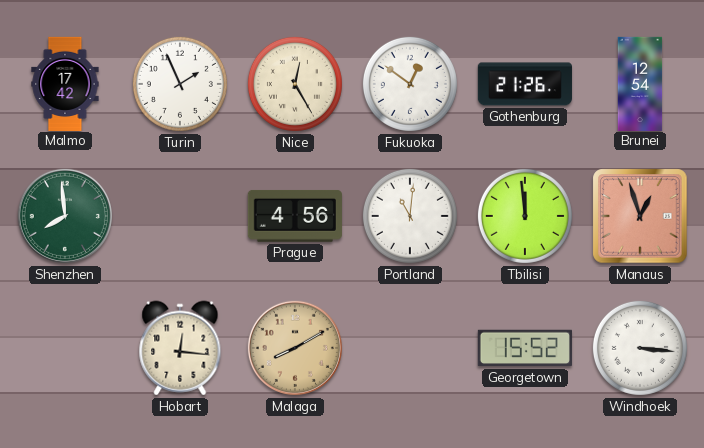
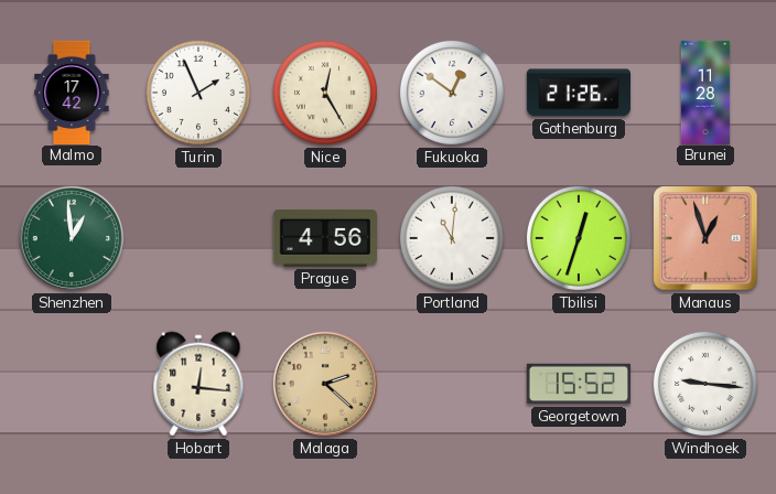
Brunei: 12:54 -> 11:28
Shenzhen: 7:59 -> 12:59
Tbilisi: 11:59 -> 12:33
Malaga: 8:10 -> 2:22
Windhoek: 3:16 -> 9:16
